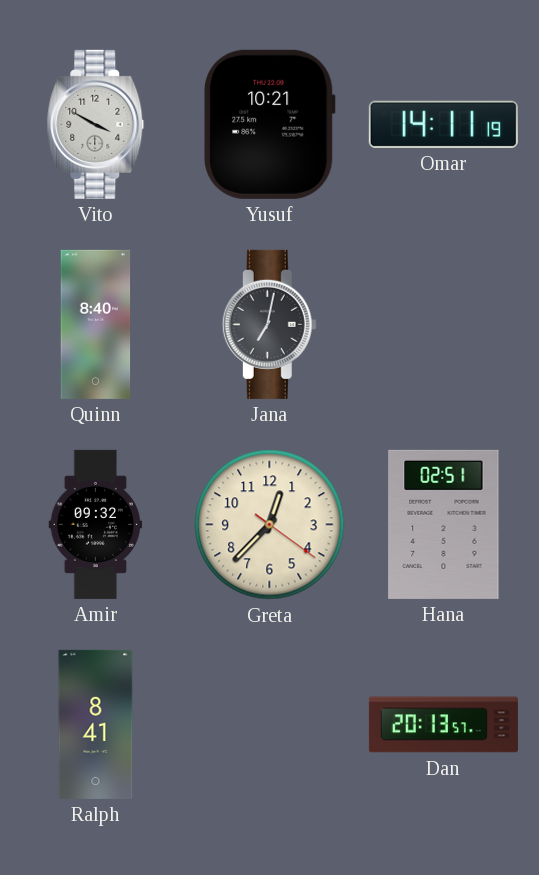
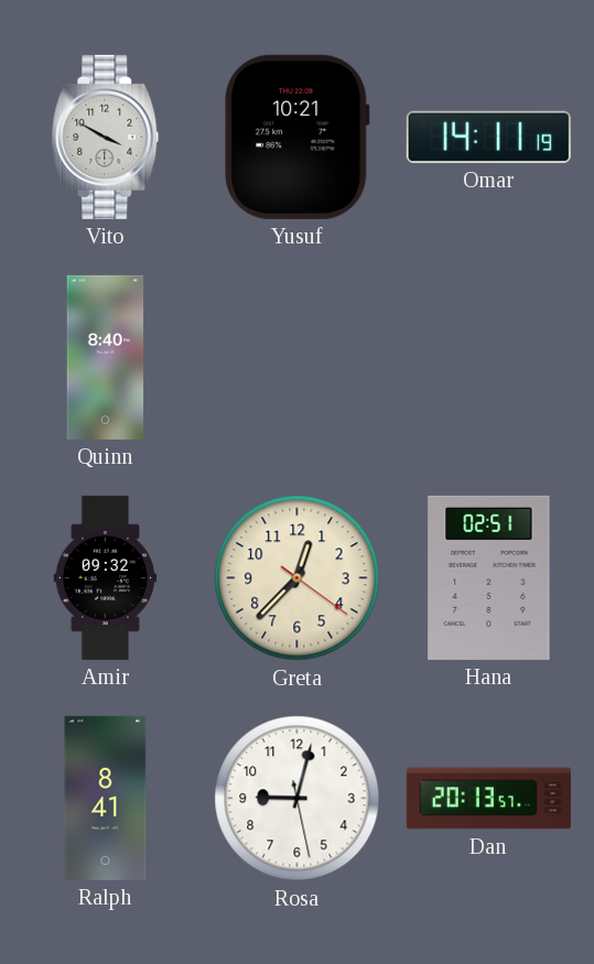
Jana: 7:02 -> none
Rosa: none -> 9:02
